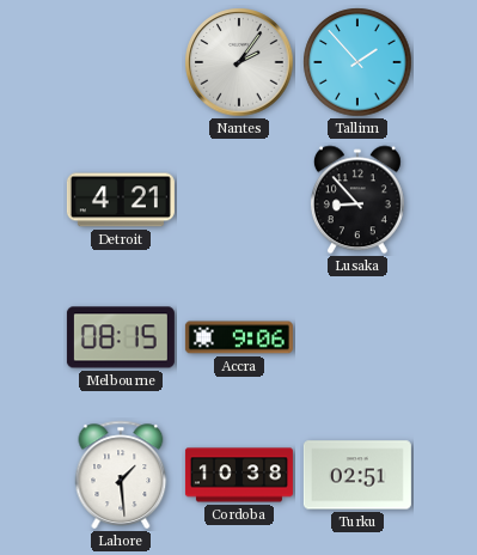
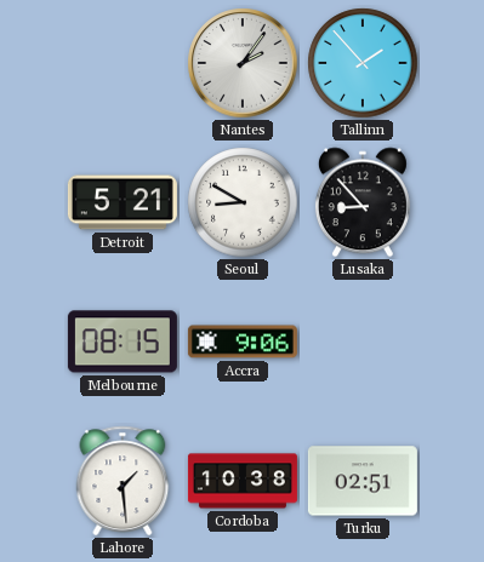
Detroit: 4:21 -> 5:21
Seoul: none -> 8:50
